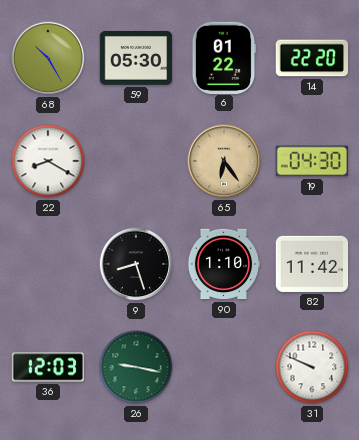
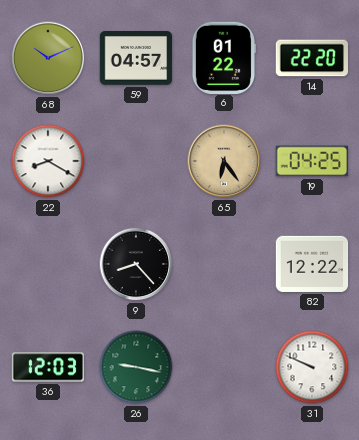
68: 10:25 -> 10:11
59: 05:30 -> 04:57
19: 04:30 -> 04:25
9: 8:27 -> 8:23
90: 1:10 -> none
82: 11:42 -> 12:22
